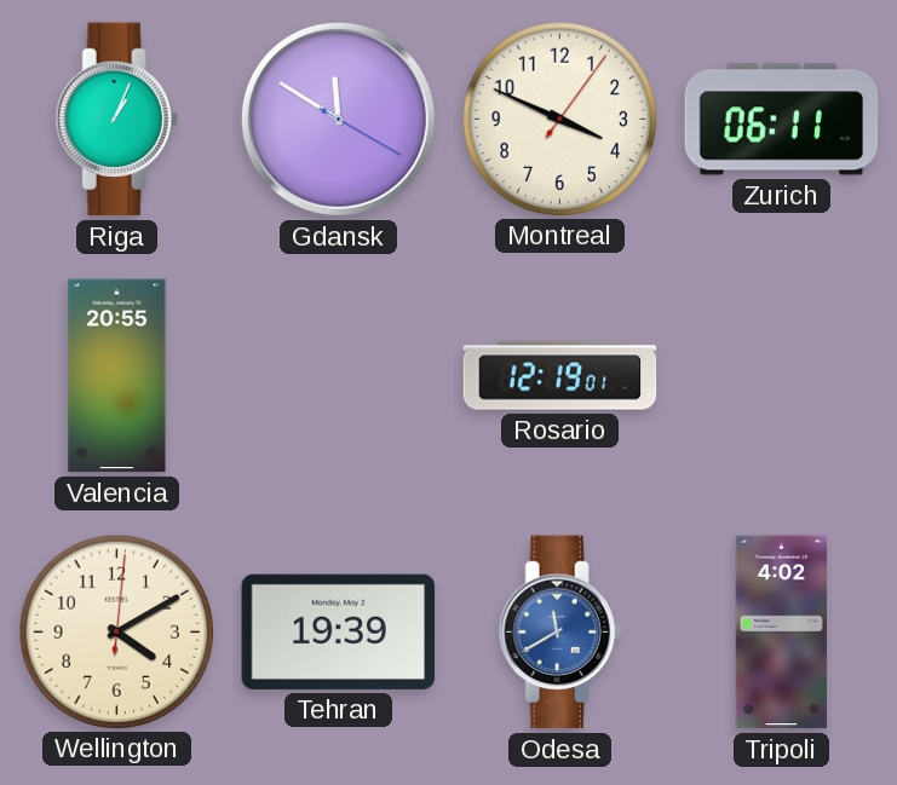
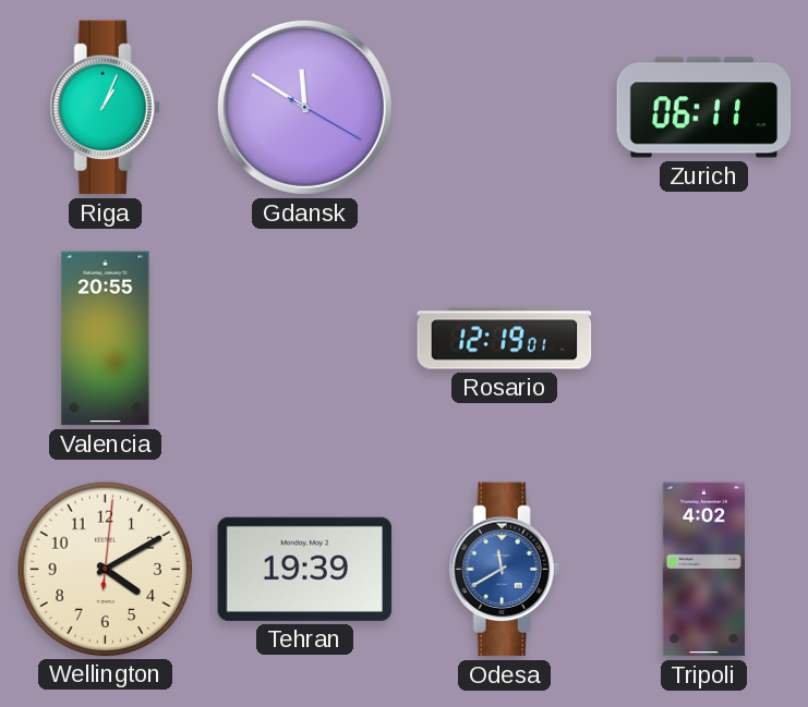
Montreal: 3:49 -> none
